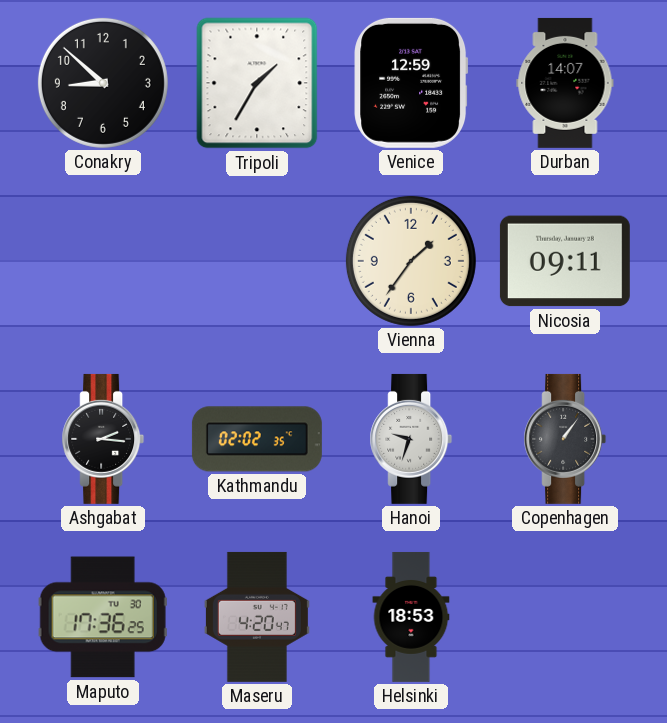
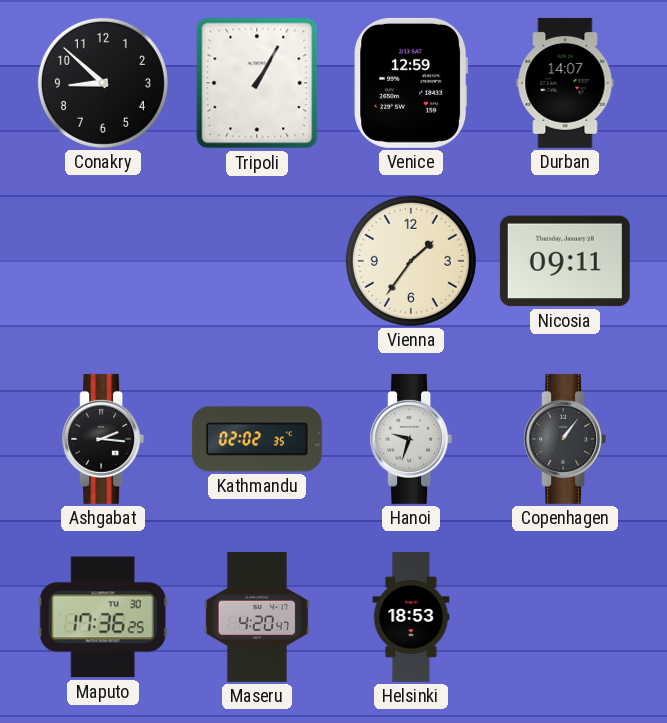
Tripoli: 1:35 -> 1:05
